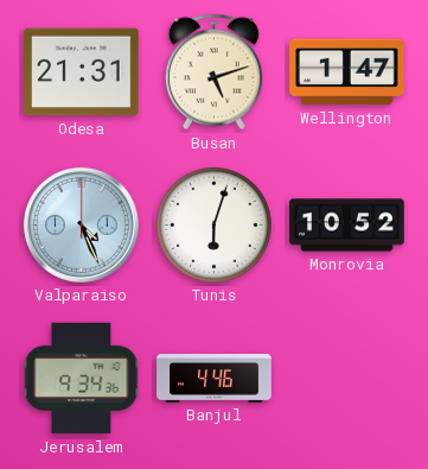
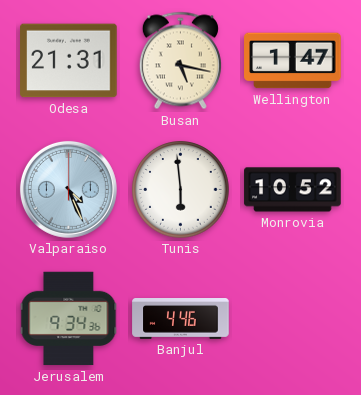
Busan: 5:12 -> 5:17
Tunis: 6:03 -> 5:59
